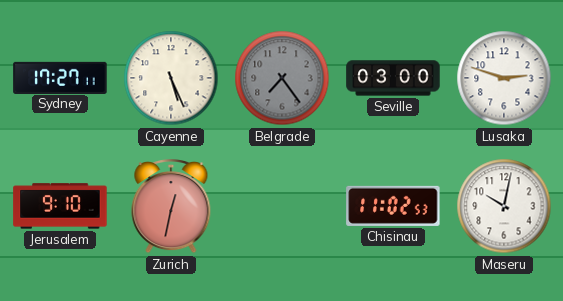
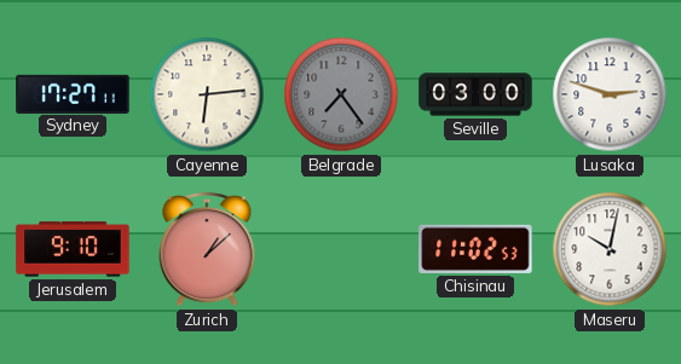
Cayenne: 5:26 -> 6:14
Zurich: 12:32 -> 1:08
